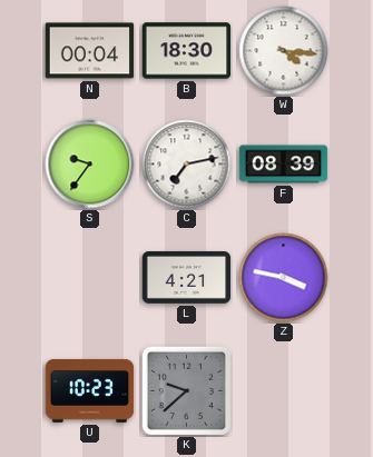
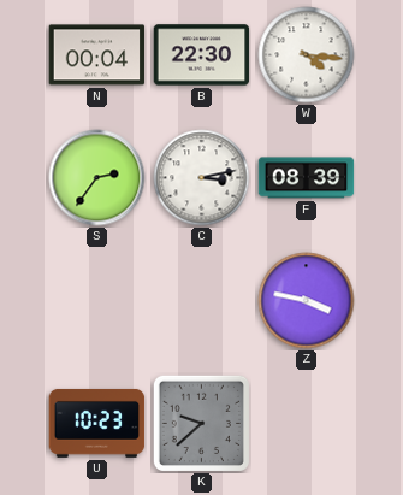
B: 18:30 -> 22:30
S: 9:36 -> 2:36
C: 7:13 -> 3:13
L: 4:21 -> none
